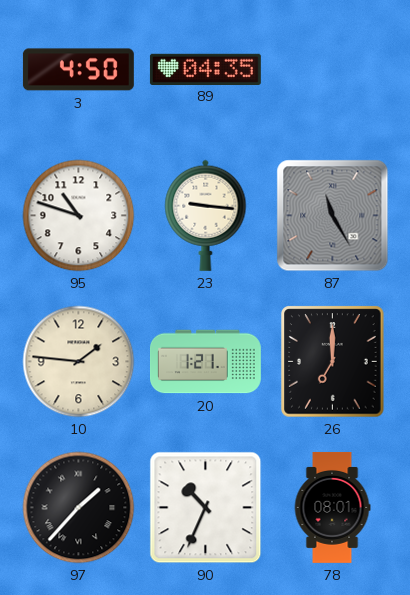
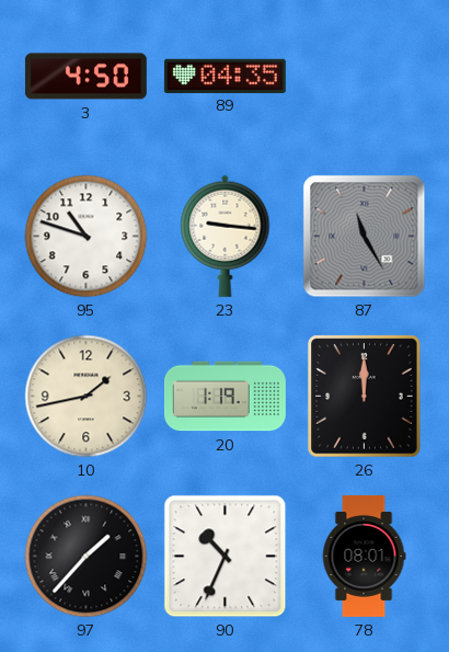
10: 1:46 -> 1:43
20: 1:21 -> 1:19
26: 7:00 -> 12:00
